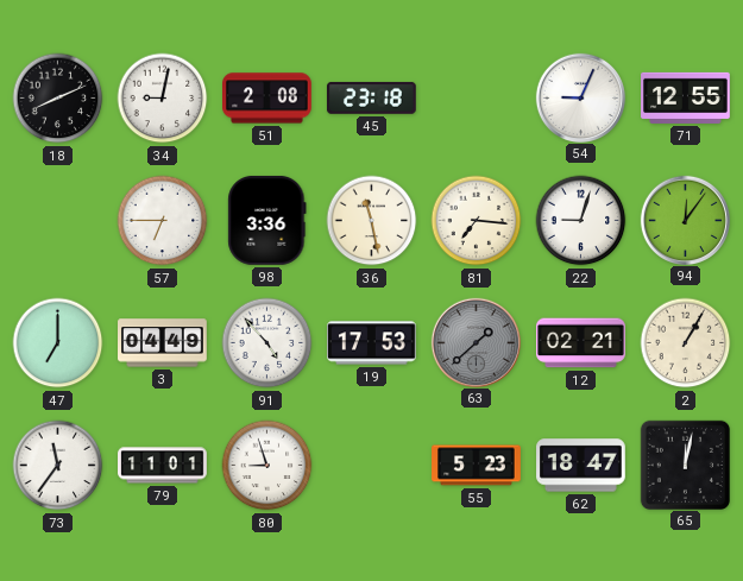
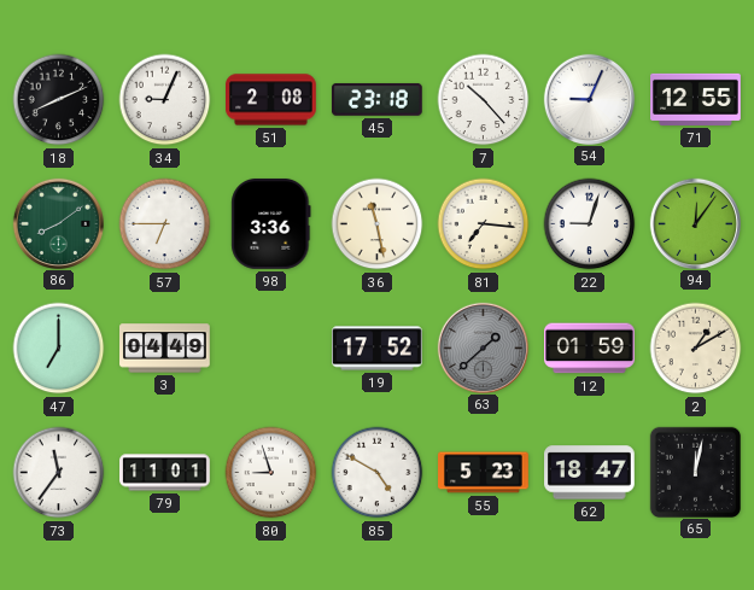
34: 9:02 -> 9:04
7: none -> 10:23
86: none -> 8:09
91: 4:53 -> none
19: 17:53 -> 17:52
12: 02:21 -> 01:59
2: 1:05 -> 1:10
85: none -> 4:50
